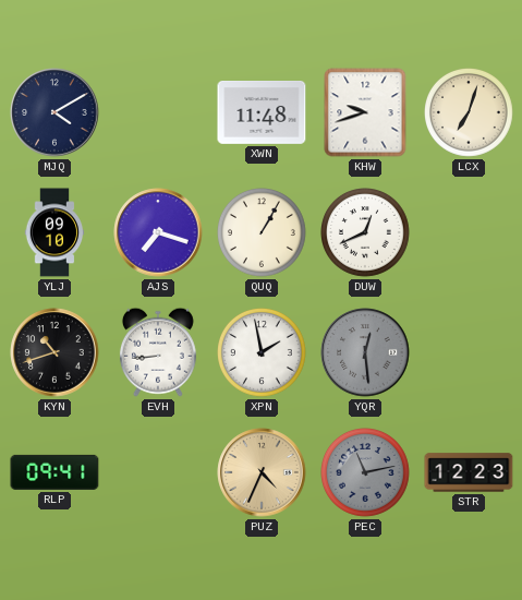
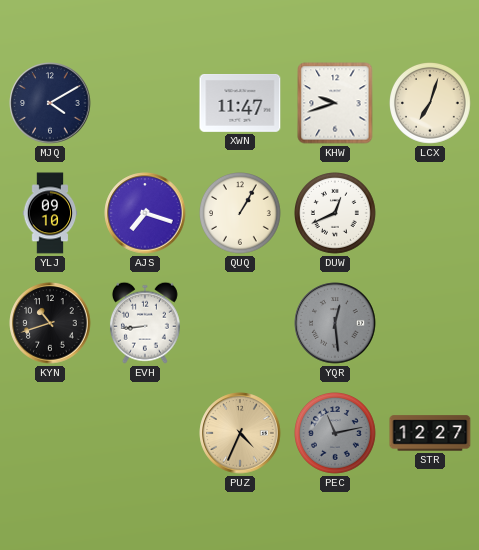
XWN: 11:48 -> 11:47
XPN: 1:58 -> none
RLP: 09:41 -> none
STR: 12:23 -> 12:27
